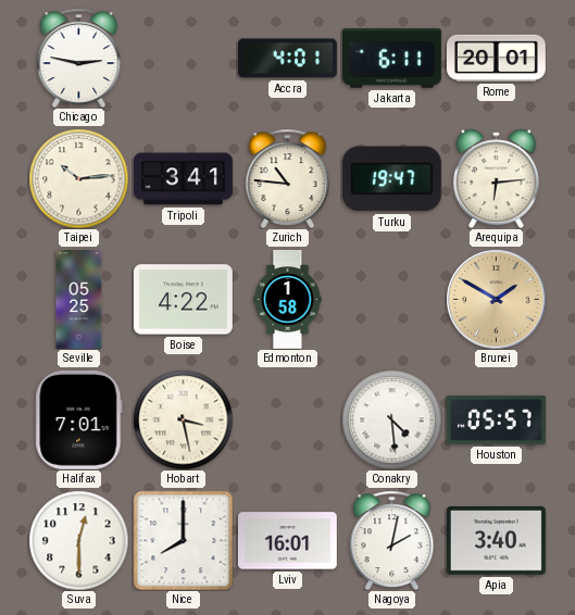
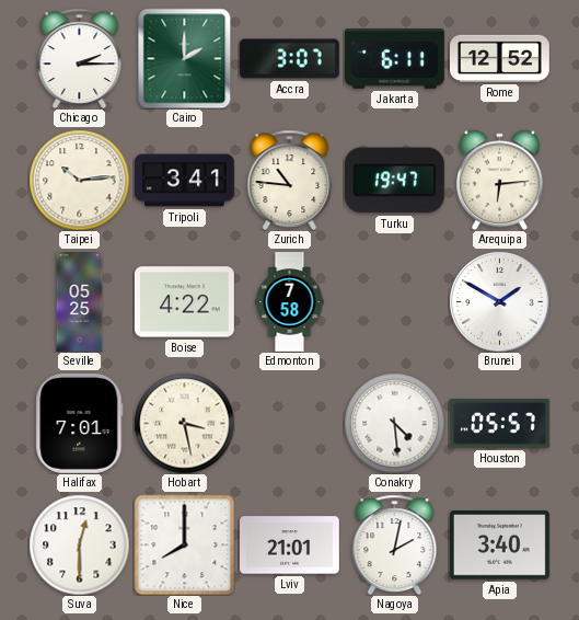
Chicago: 2:47 -> 2:15
Cairo: none -> 2:00
Accra: 4:01 -> 3:07
Rome: 20:01 -> 12:52
Edmonton: 1:58 -> 7:58
Brunei dial: champagne -> white
Lviv: 16:01 -> 21:01
